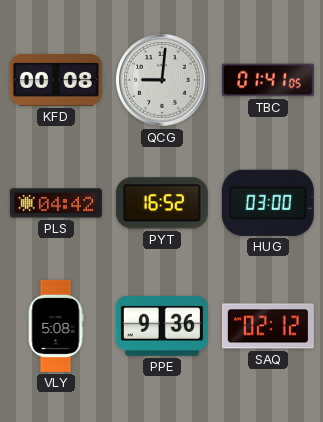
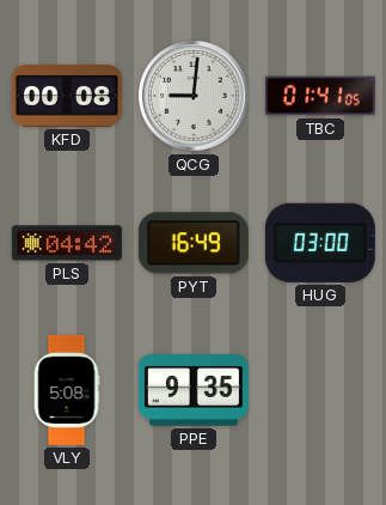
PYT: 16:52 -> 16:49
PPE: 9:36 -> 9:35
SAQ: 02:12 -> none
